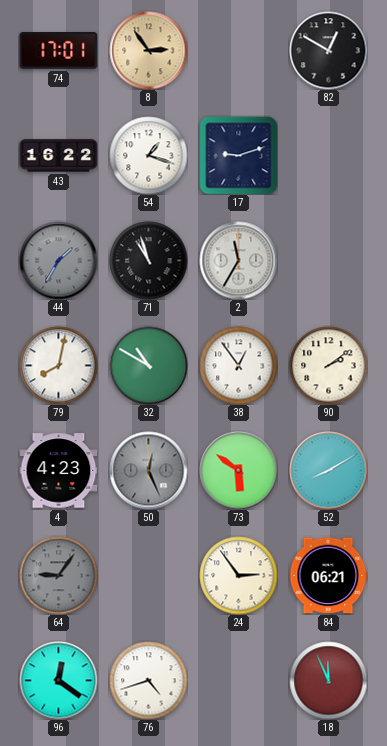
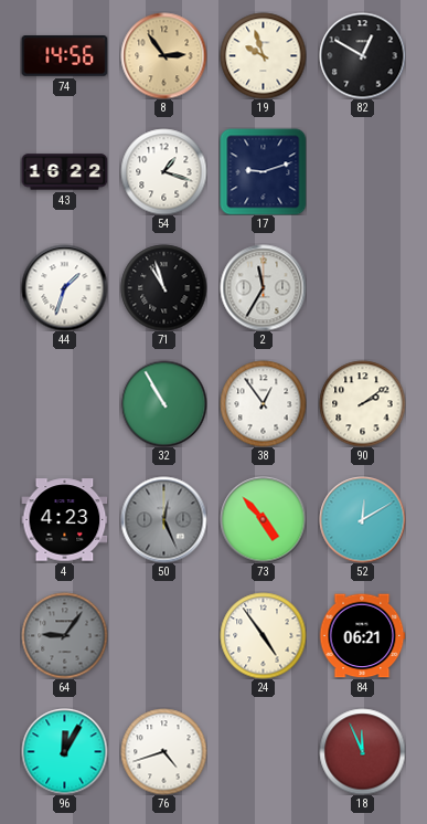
74: 17:01 -> 14:56
19: none -> 9:57
44: 1:35 -> 1:33
44 dial: grey -> white
79: 8:02 -> none
32: 10:50 -> 10:55
73: 5:51 -> 4:53
52: 8:10 -> 12:10
24: 2:54 -> 4:54
96: 12:21 -> 12:05
